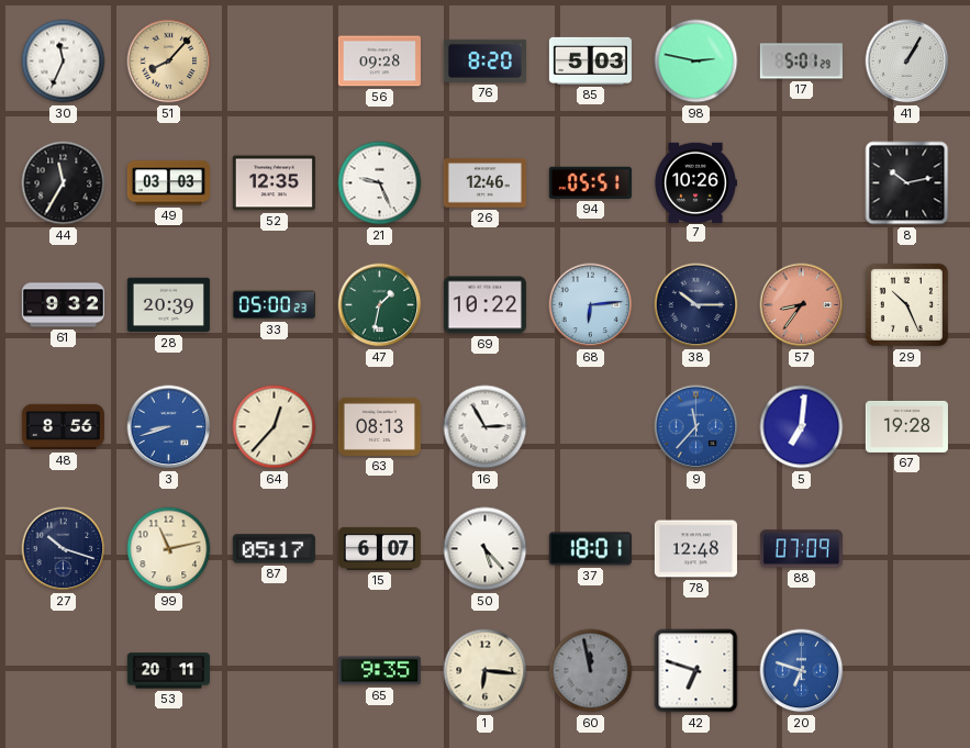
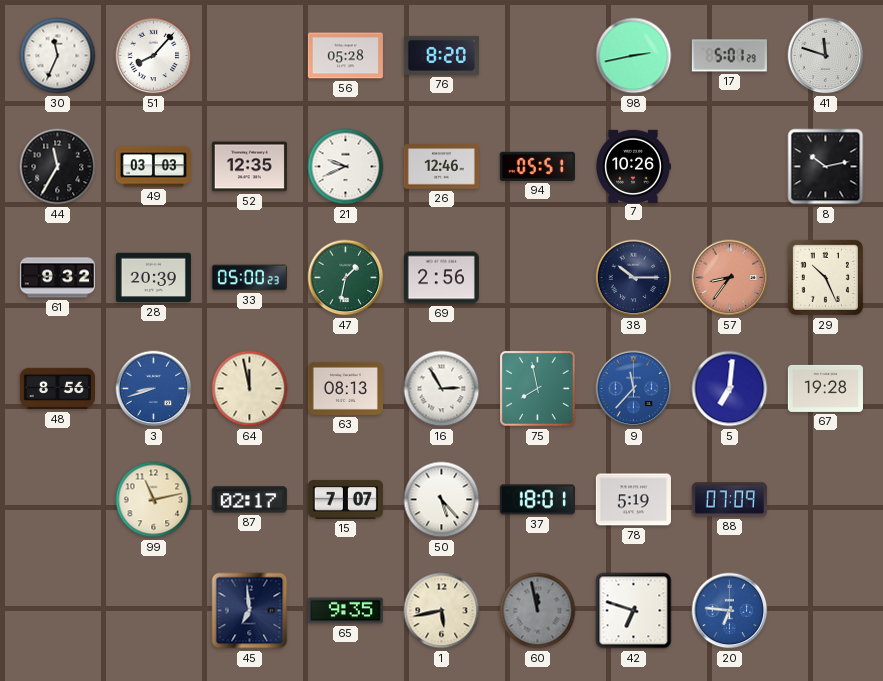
51 dial: champagne -> white
56: 09:28 -> 05:28
85: 5:03 -> none
98: 2:47 -> 2:43
41: 1:05 -> 11:48
21: 9:26 -> 9:41
69: 10:22 -> 2:56
68: 6:14 -> none
64: 12:37 -> 11:58
75: none -> 7:58
27: 10:18 -> none
87: 05:17 -> 02:17
15: 6:07 -> 7:07
78: 12:48 -> 5:19
53: 20:11 -> none
45: none -> 6:59
1: 6:16 -> 5:43
20: 6:48 -> 6:46
